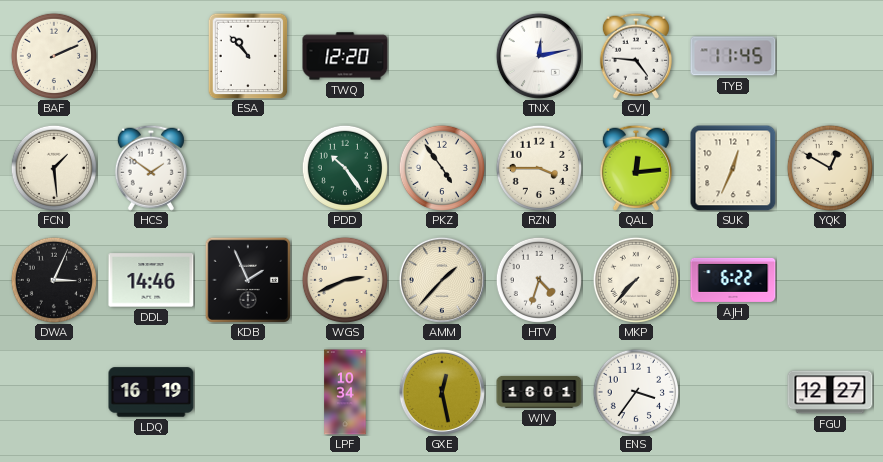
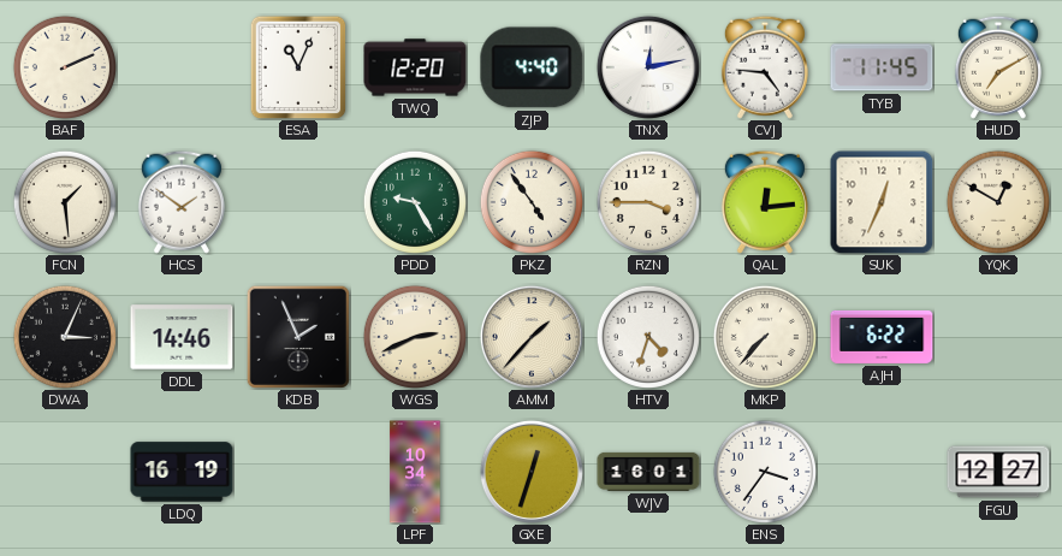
ESA: 10:53 -> 11:04
ZJP: none -> 4:40
HUD: none -> 7:10
PDD: 10:24 -> 9:25
GXE: 12:28 -> 12:33
